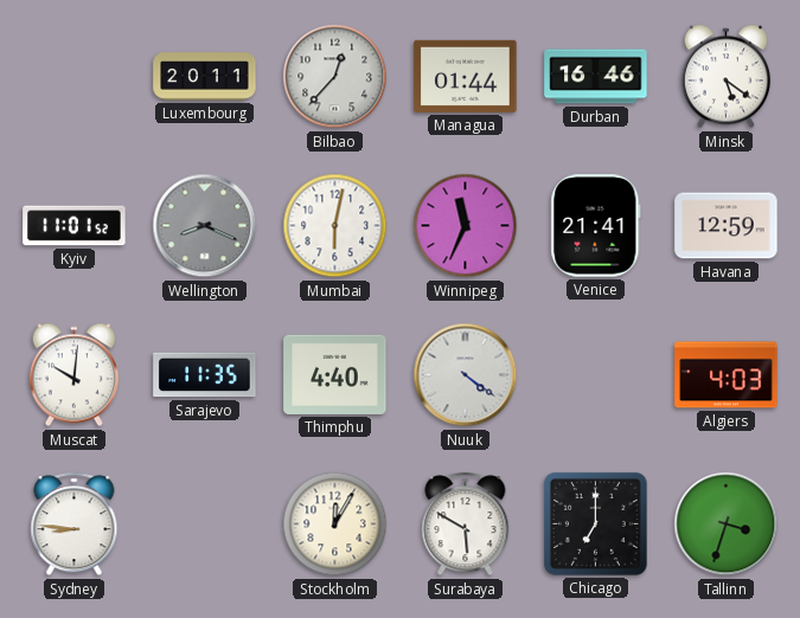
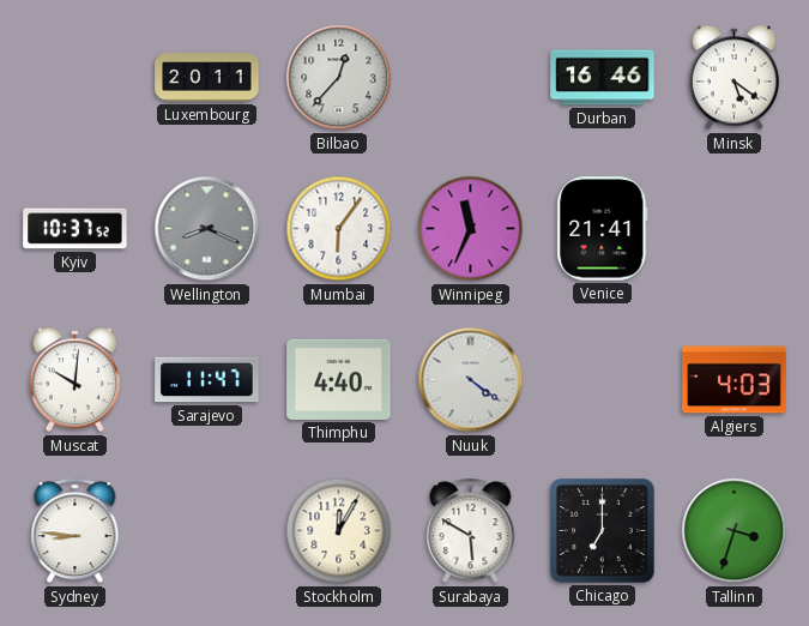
Managua: 01:44 -> none
Kyiv: 11:01 -> 10:37
Mumbai: 6:02 -> 6:06
Havana: 12:59 -> none
Sarajevo: 11:35 -> 11:47
